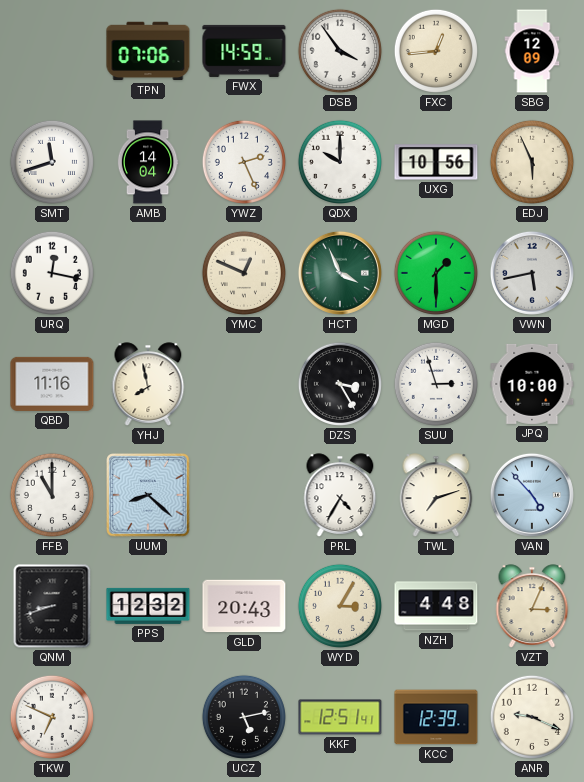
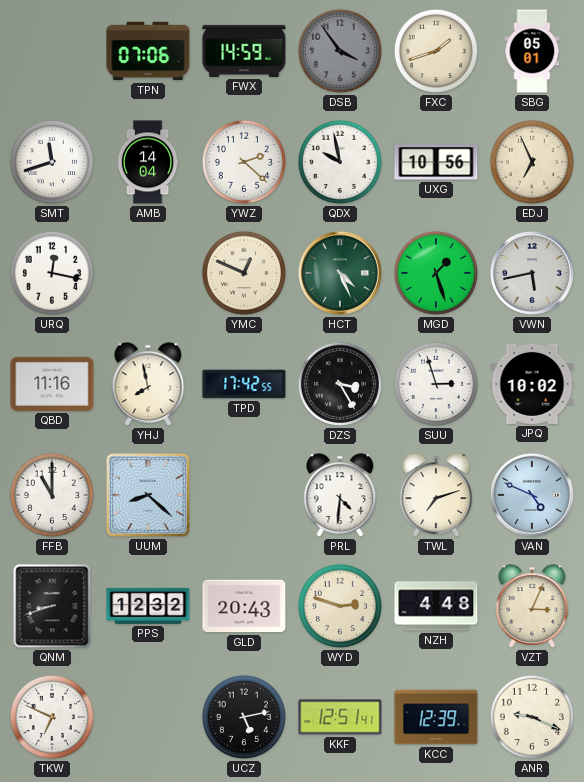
DSB dial: white -> grey
FXC: 12:44 -> 1:42
SBG: 12:09 -> 05:01
YWZ: 2:26 -> 2:22
QDX: 10:00 -> 9:58
EDJ: 5:56 -> 6:56
HCT: 3:56 -> 4:26
MGD: 1:30 -> 1:27
TPD: none -> 17:42
JPQ: 10:00 -> 10:02
PRL: 4:35 -> 4:31
VAN: 4:53 -> 4:49
WYD: 3:05 -> 2:48
